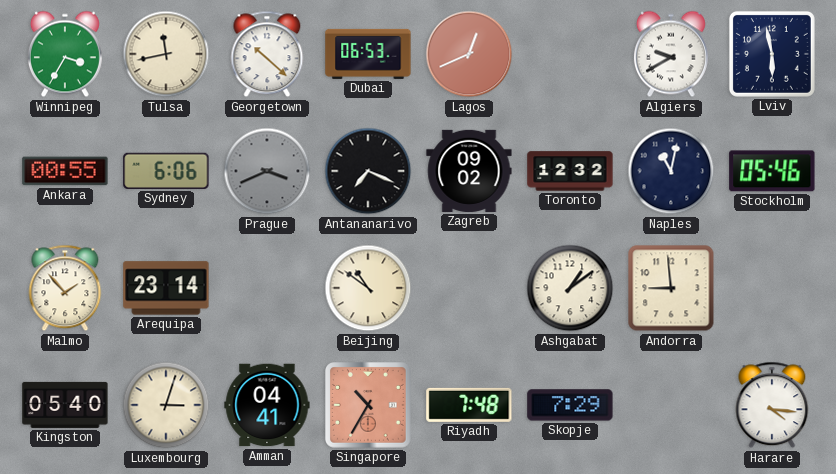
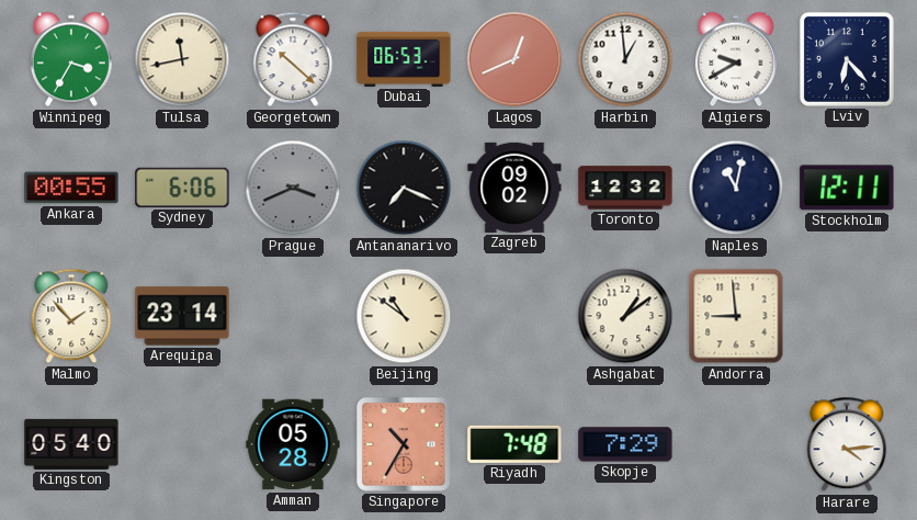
Harbin: none -> 12:59
Lviv: 5:58 -> 6:23
Stockholm: 05:46 -> 12:11
Luxembourg: 3:03 -> none
Amman: 04:41 -> 05:28
Harare: 4:16 -> 4:14
